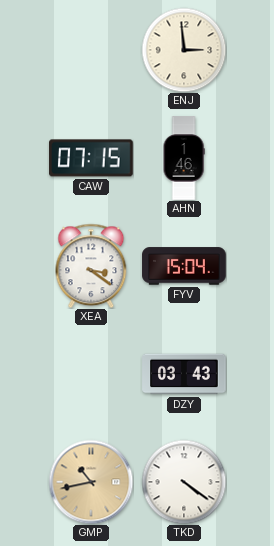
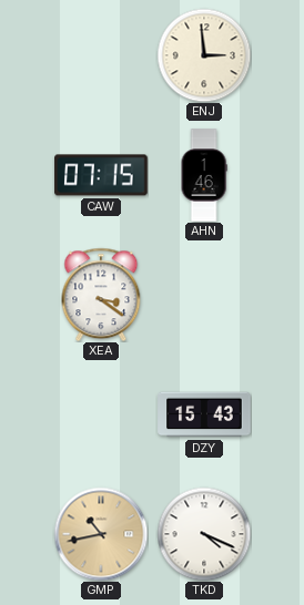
FYV: 15:04 -> none
DZY: 03:43 -> 15:43
TKD: 4:21 -> 4:19
